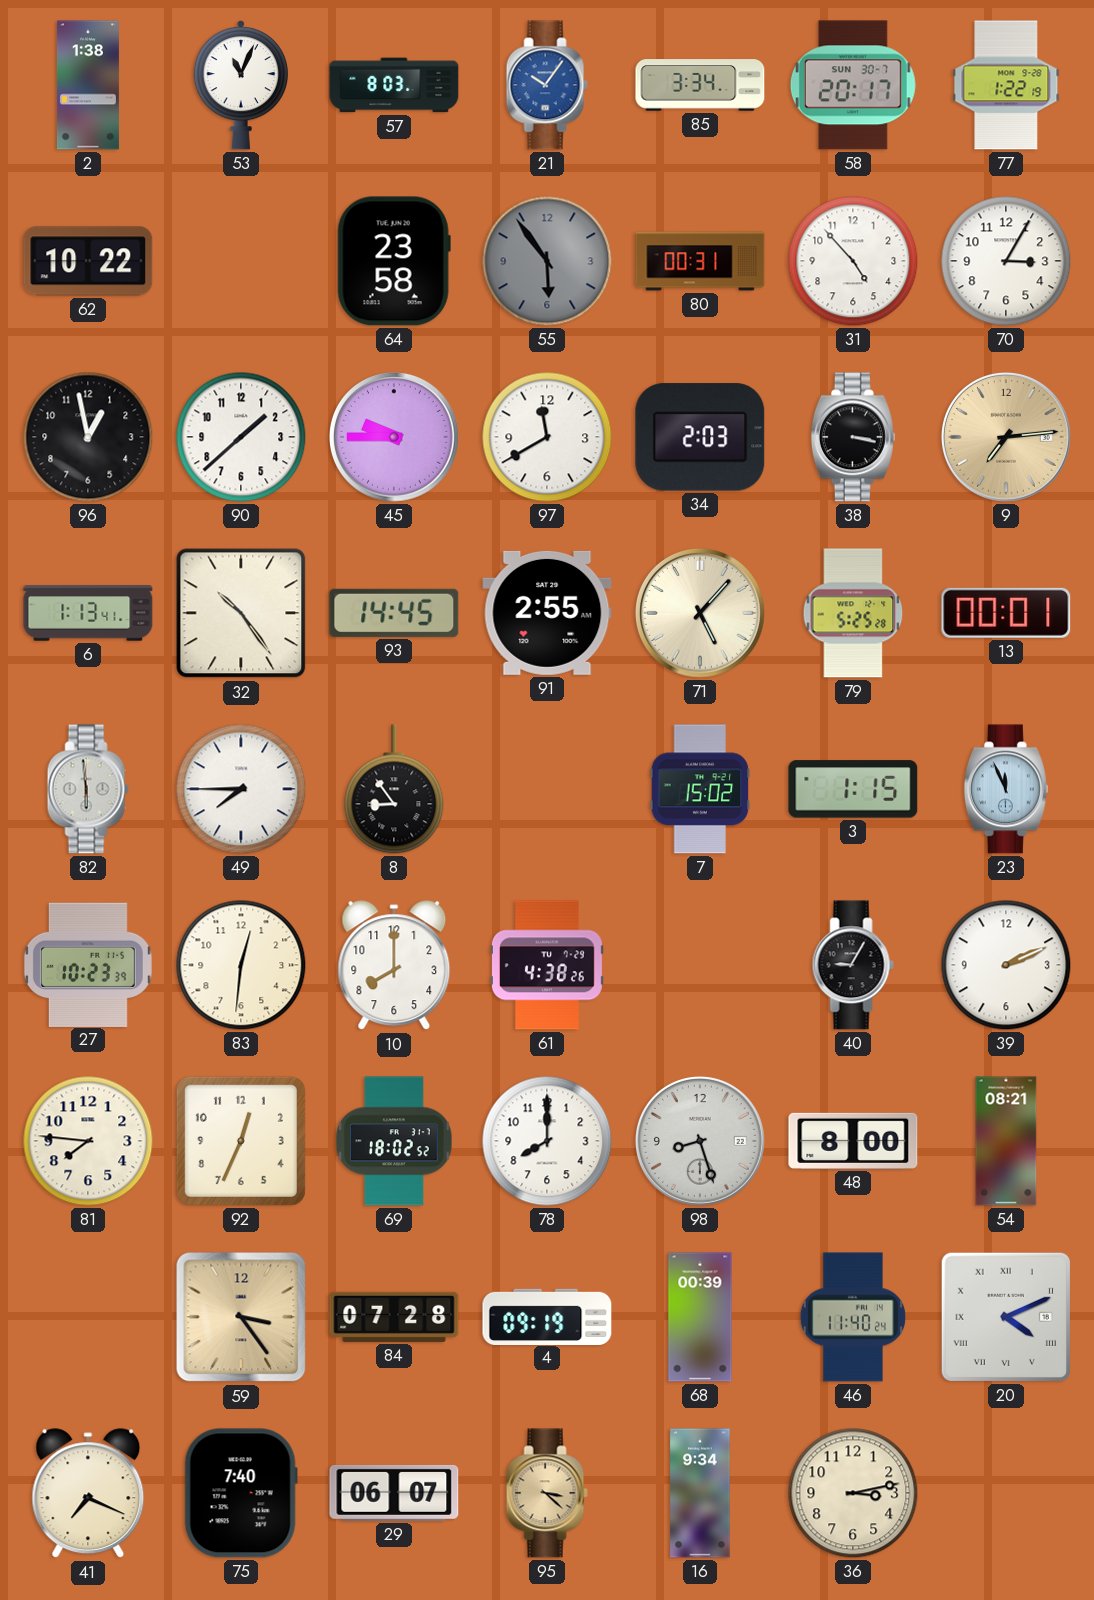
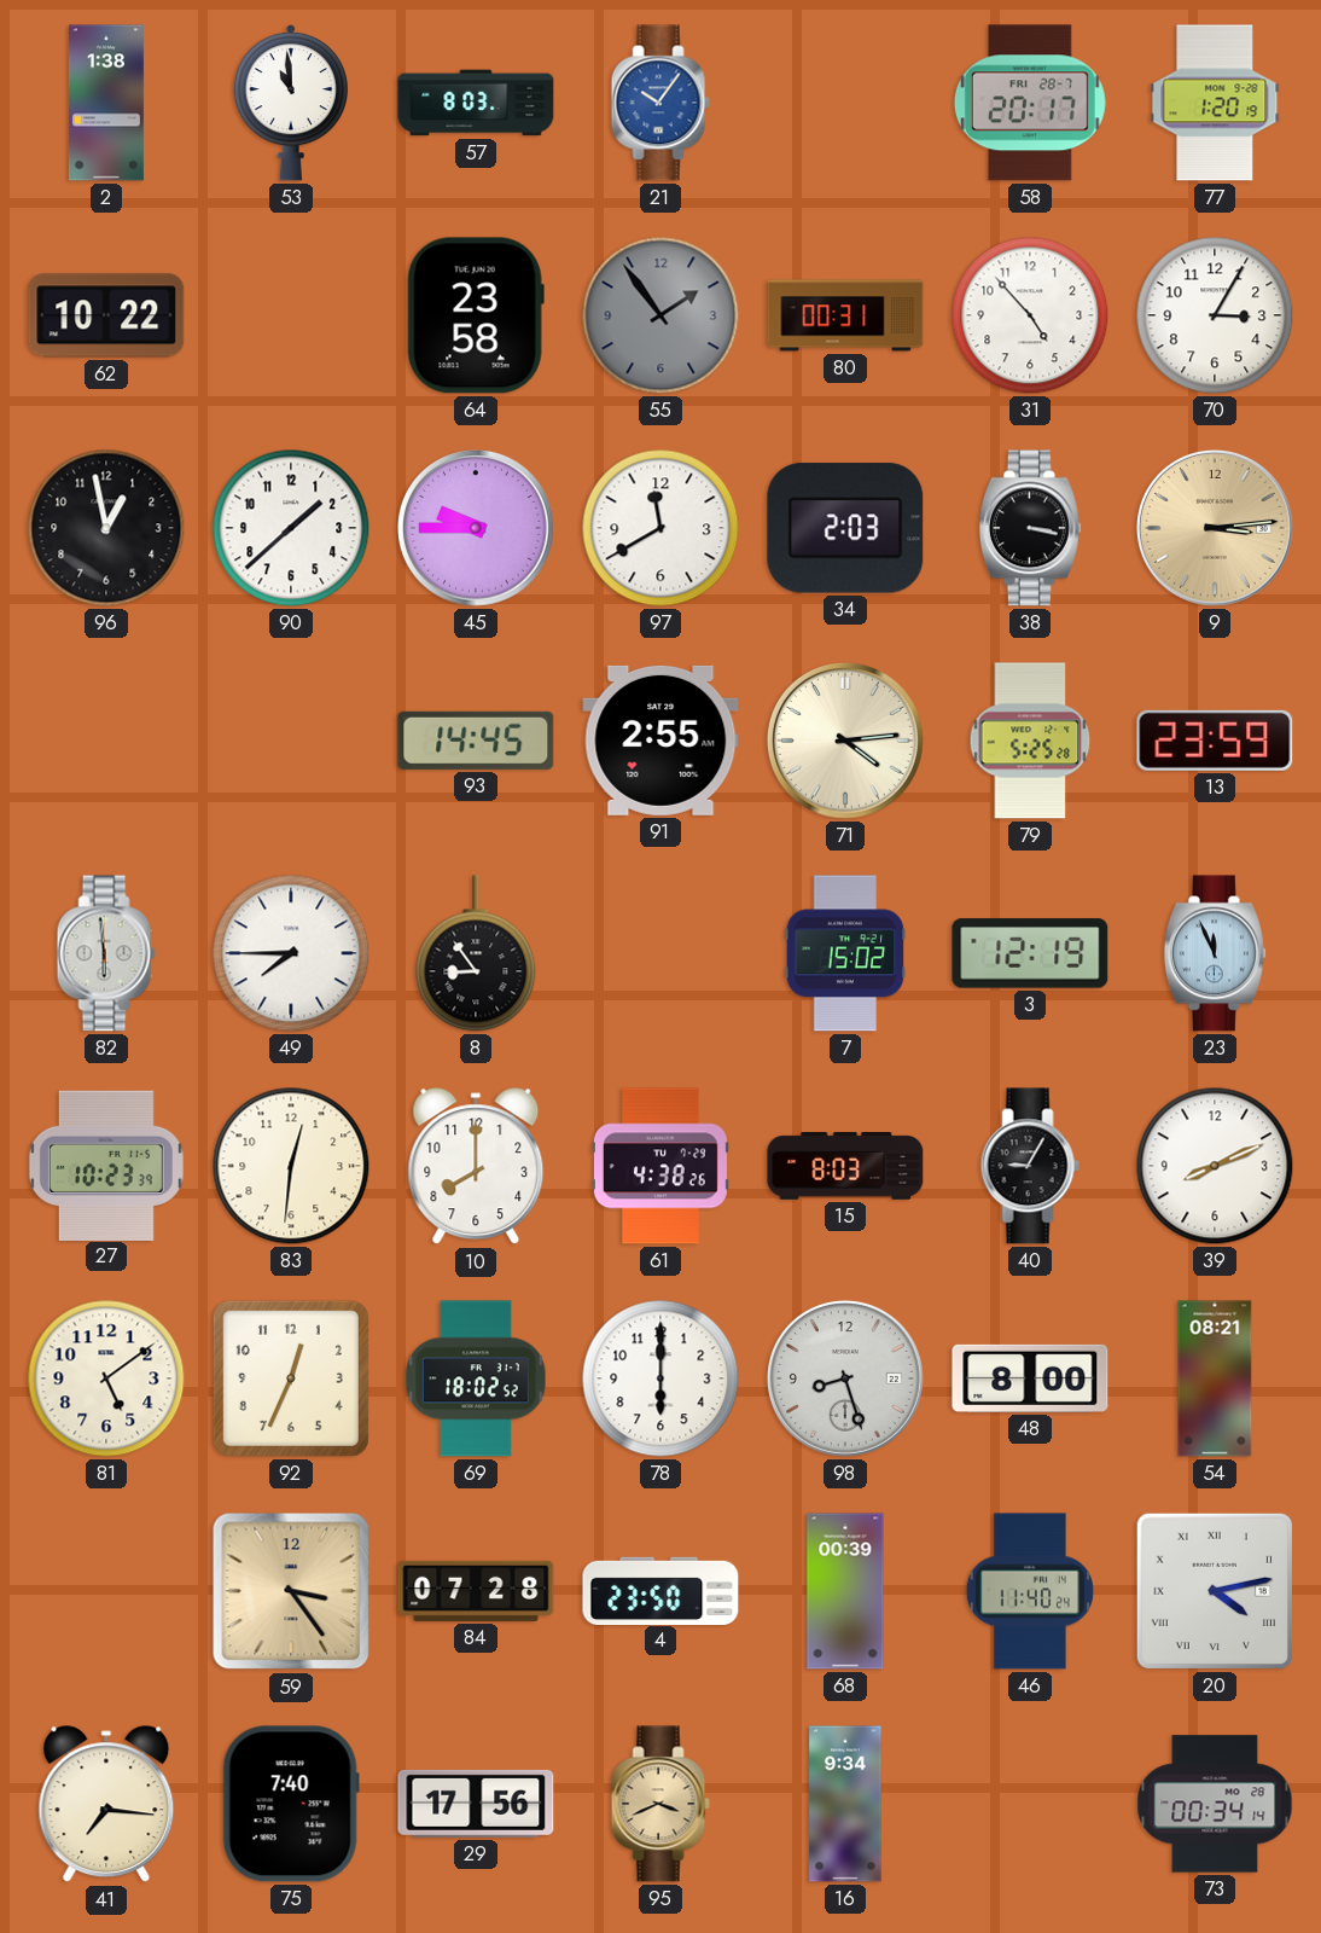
53: 11:04 -> 10:59
85: 3:34 -> none
58 date: SUN 30-7 -> FRI 28-7
77: 1:22 -> 1:20
55: 5:54 -> 1:54
9: 7:14 -> 3:14
6: 1:13 -> none
32: 10:24 -> none
71: 5:07 -> 4:14
13: 00:01 -> 23:59
3: 1:15 -> 12:19
15: none -> 8:03
39: 2:11 -> 8:11
81: 7:46 -> 5:09
78: 8:00 -> 6:00
4: 09:19 -> 23:50
20: 4:11 -> 4:13
41: 7:19 -> 7:16
29: 06:07 -> 17:56
95: 3:22 -> 3:41
36: 3:13 -> none
73: none -> 00:34
